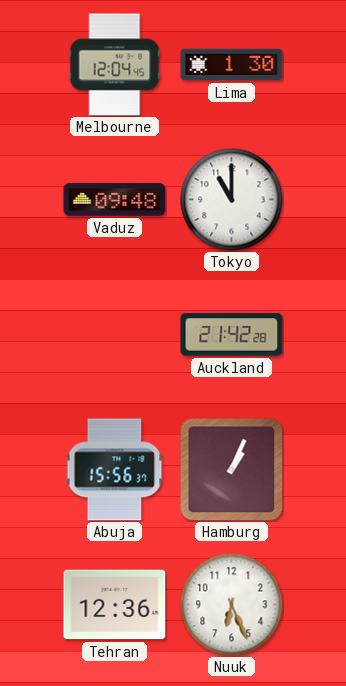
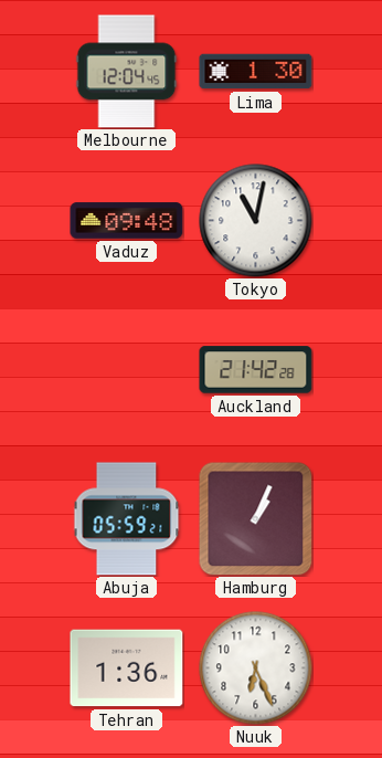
Tokyo: 11:00 -> 11:02
Abuja: 15:56 -> 05:59
Tehran: 12:36 -> 1:36
